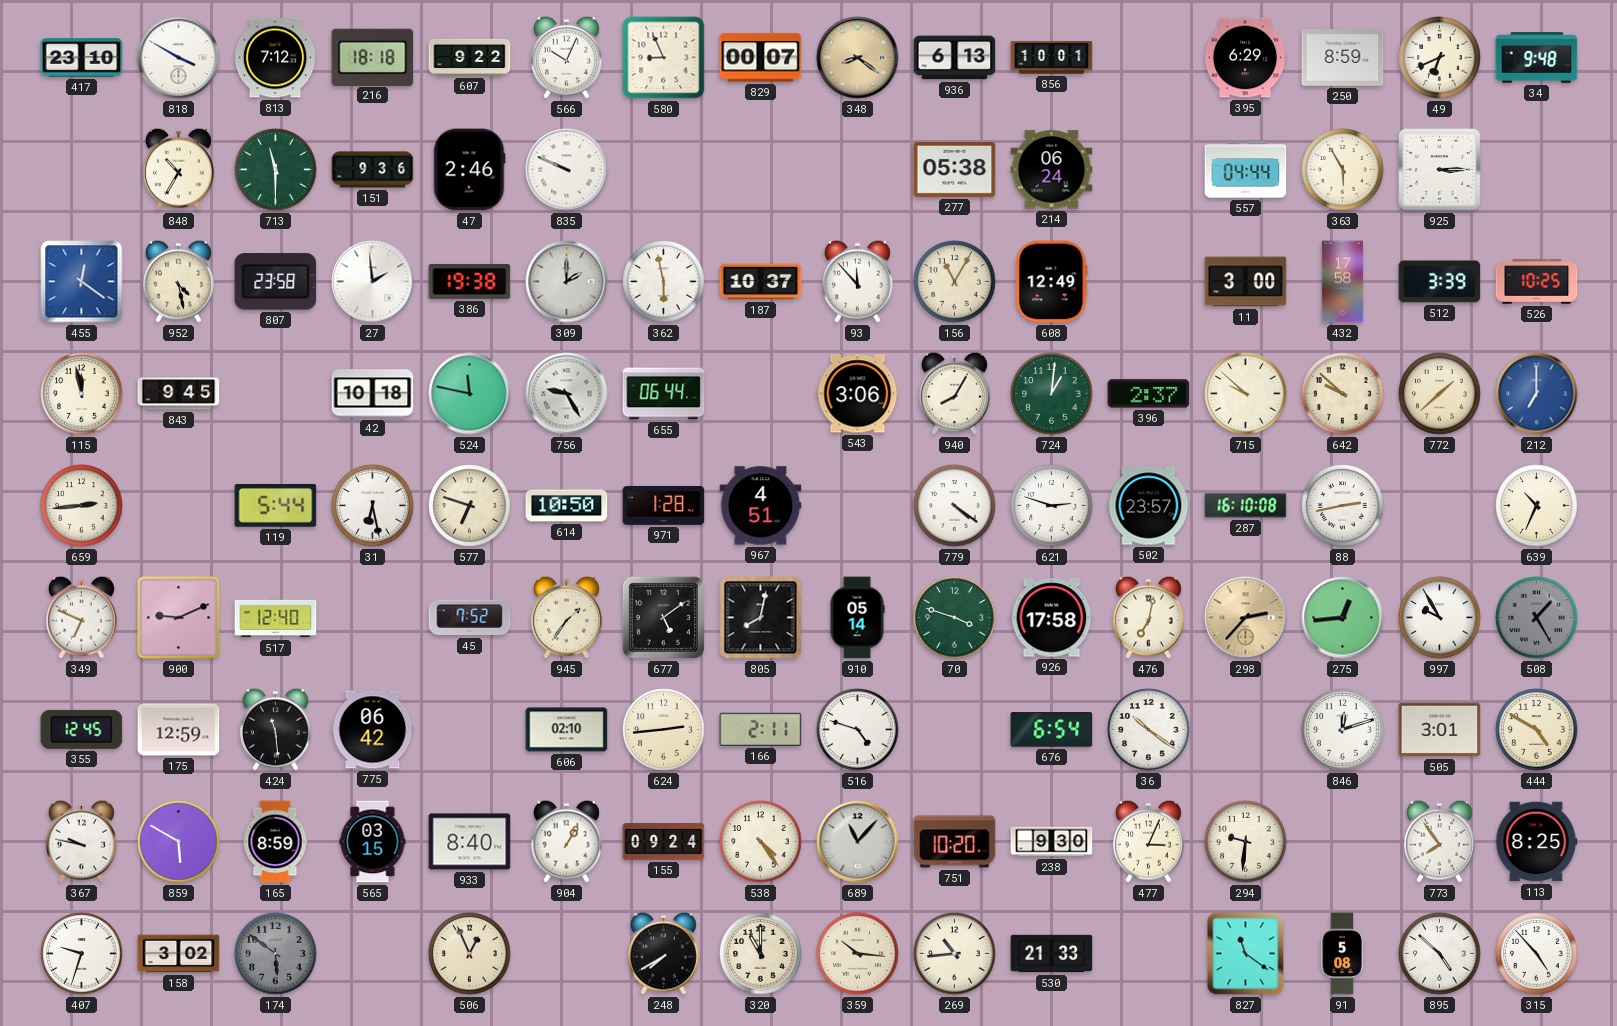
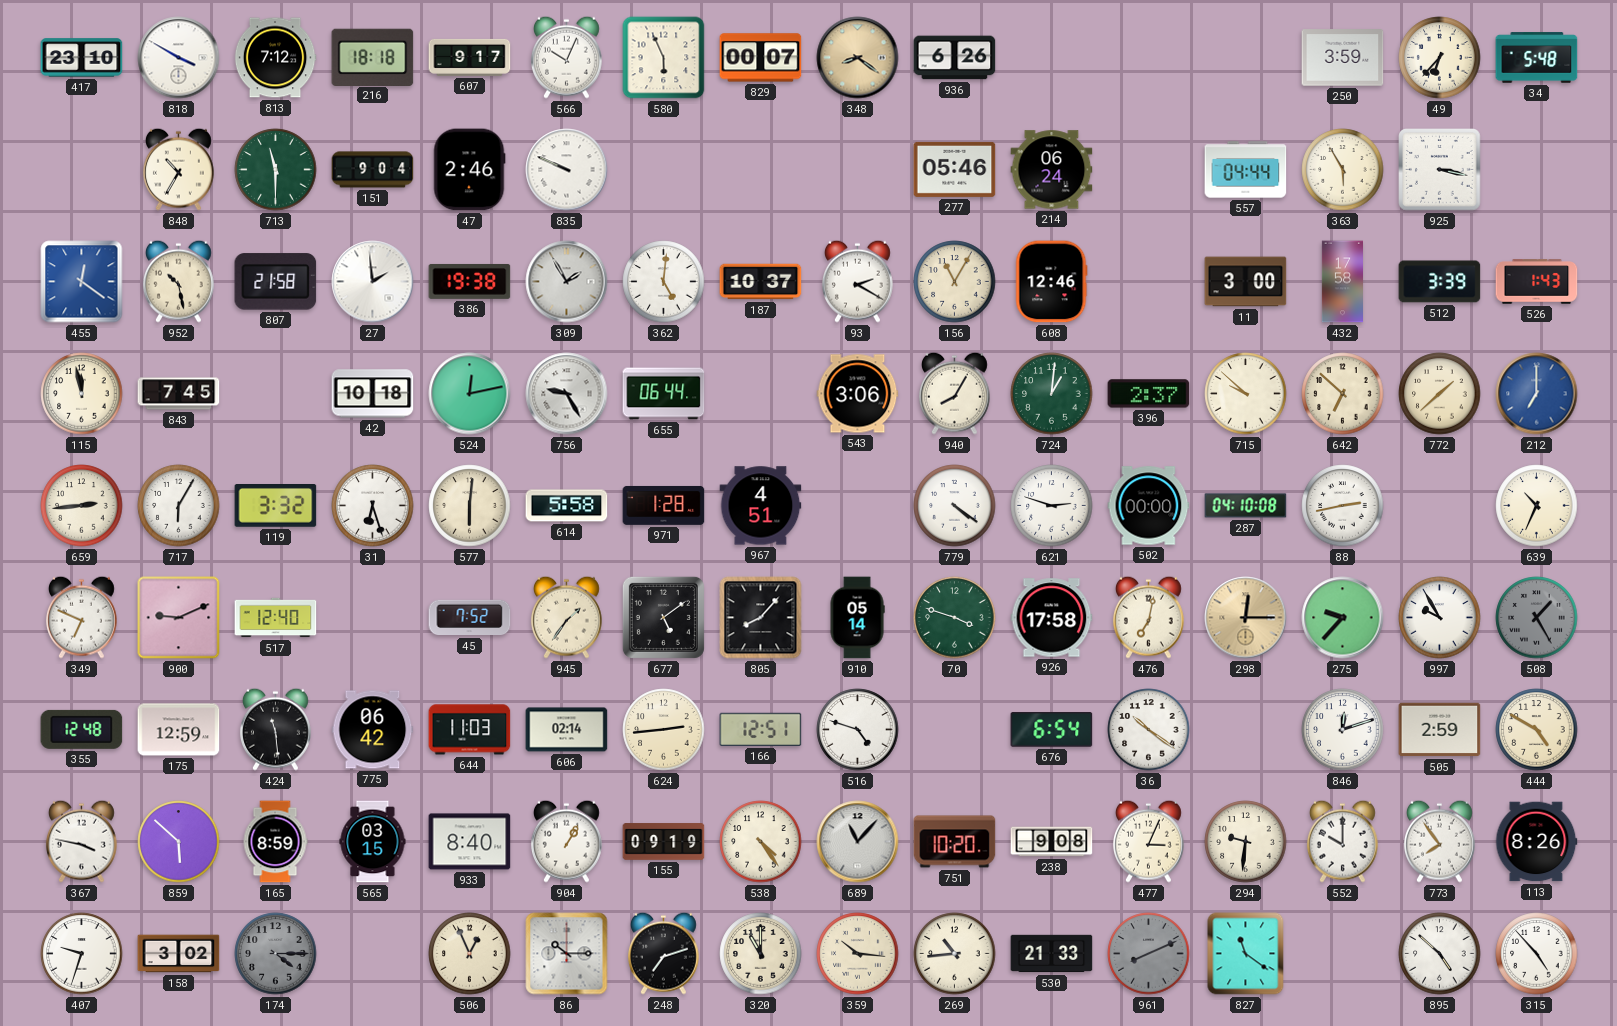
607: 9:22 -> 9:17
580: 8:56 -> 5:56
936: 6:13 -> 6:26
856: 10:01 -> none
395: 6:29 -> none
250: 8:59 -> 3:59
49: 6:41 -> 6:37
34: 9:48 -> 5:48
151: 9:36 -> 9:04
277: 05:38 -> 05:46
925: 3:15 -> 3:17
952: 4:28 -> 10:28
807: 23:58 -> 21:58
309: 2:00 -> 1:55
362: 5:58 -> 5:01
93: 11:53 -> 2:20
608: 12:49 -> 12:46
526: 10:25 -> 1:43
843: 9:45 -> 7:45
524: 11:47 -> 12:13
642: 9:52 -> 6:52
717: none -> 6:05
119: 5:44 -> 3:32
31: 6:28 -> 6:27
577: 6:48 -> 6:01
614: 10:50 -> 5:58
502: 23:57 -> 00:00
287: 16:10 -> 04:10
805: 8:02 -> 8:07
298: 2:37 -> 12:15
275: 12:44 -> 9:37
355: 12:45 -> 12:48
644: none -> 11:03
606: 02:10 -> 02:14
166: 2:11 -> 12:51
505: 3:01 -> 2:59
367: 9:47 -> 3:47
859: 5:50 -> 5:52
155: 09:24 -> 09:19
238: 9:30 -> 9:08
552: none -> 10:00
113: 8:25 -> 8:26
174: 5:51 -> 4:15
86: none -> 10:15
248: 7:40 -> 7:12
961: none -> 8:11
91: 5:08 -> none
